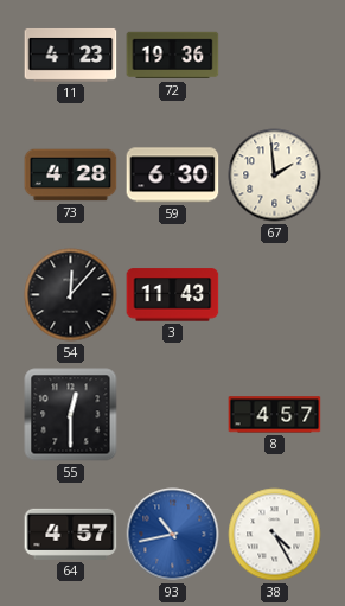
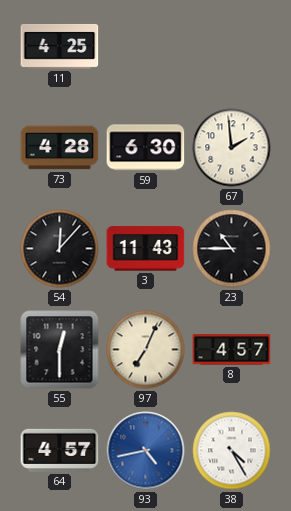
11: 4:23 -> 4:25
72: 19:36 -> none
23: none -> 10:45
97: none -> 7:04
93: 10:43 -> 4:43
